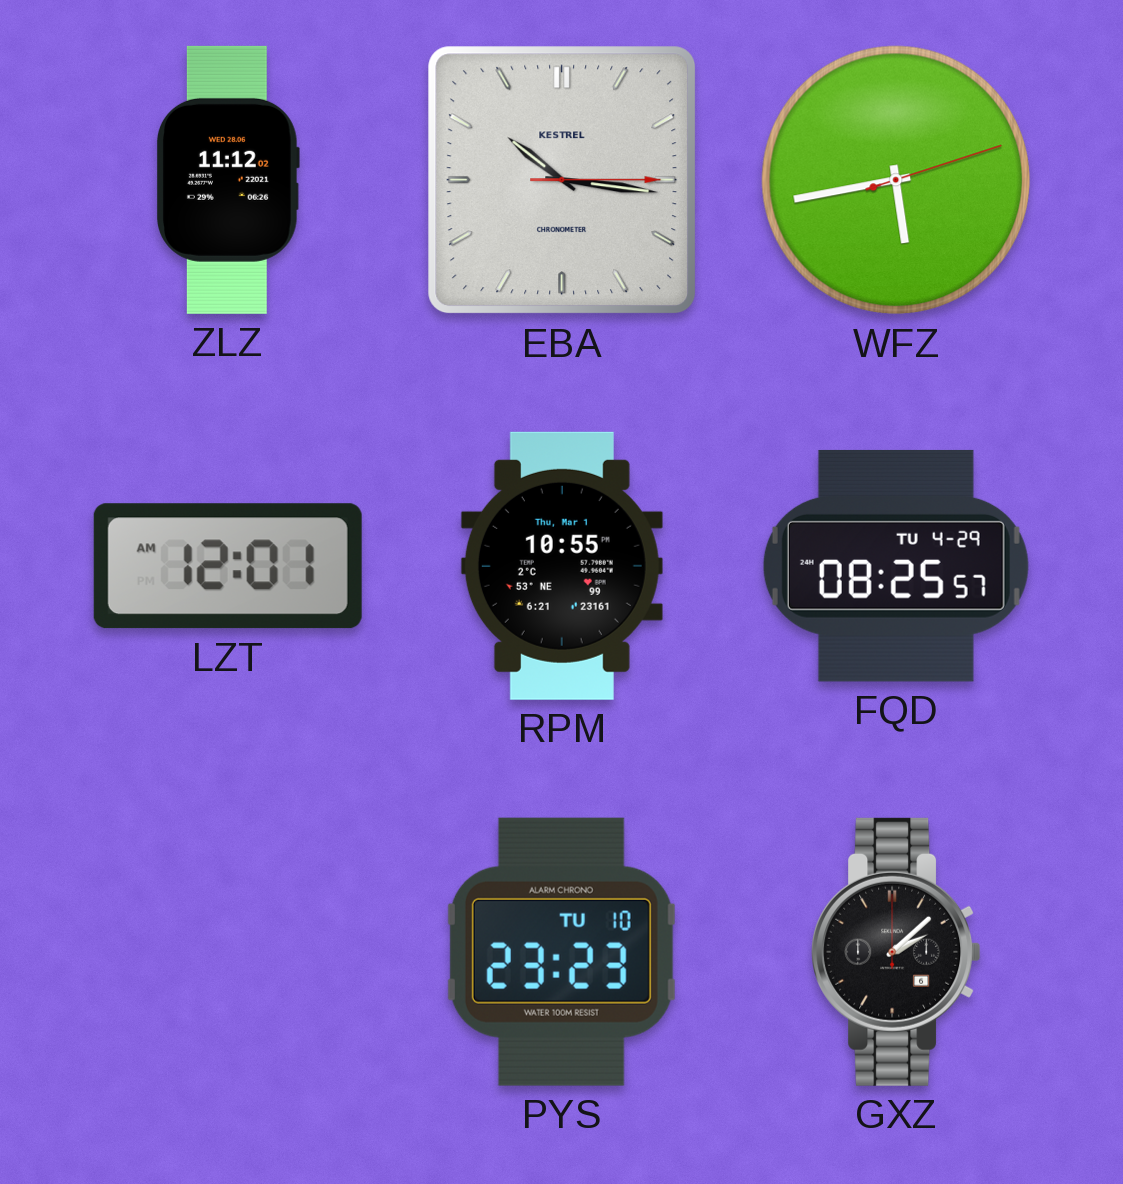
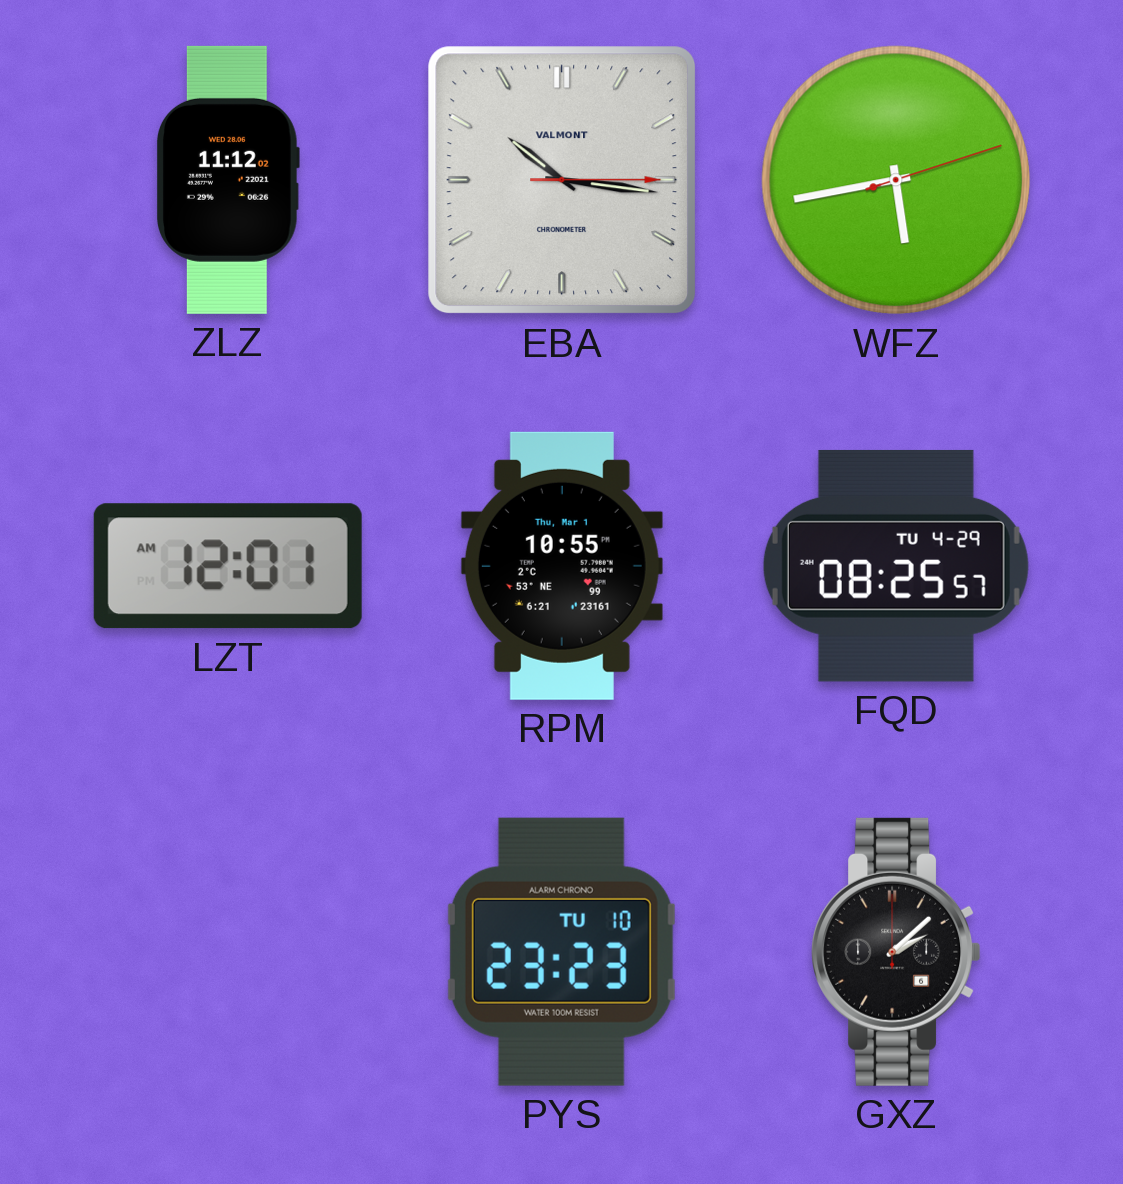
EBA brand: KESTREL -> VALMONT
